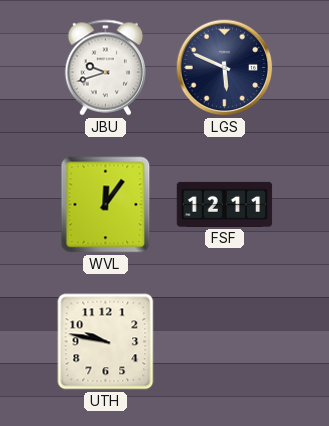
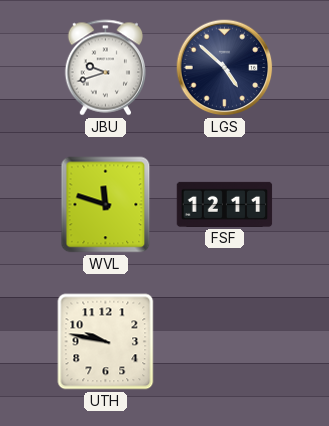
LGS: 5:49 -> 4:52
WVL: 12:06 -> 11:48
